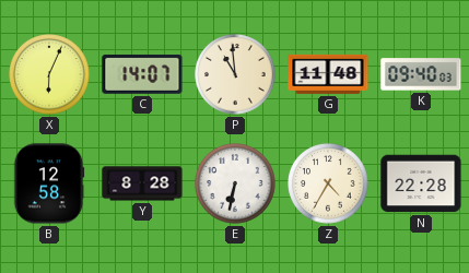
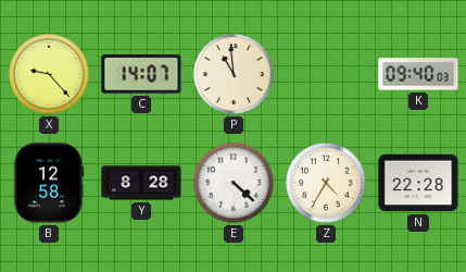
X: 6:04 -> 9:23
G: 11:48 -> none
E: 6:32 -> 4:22
